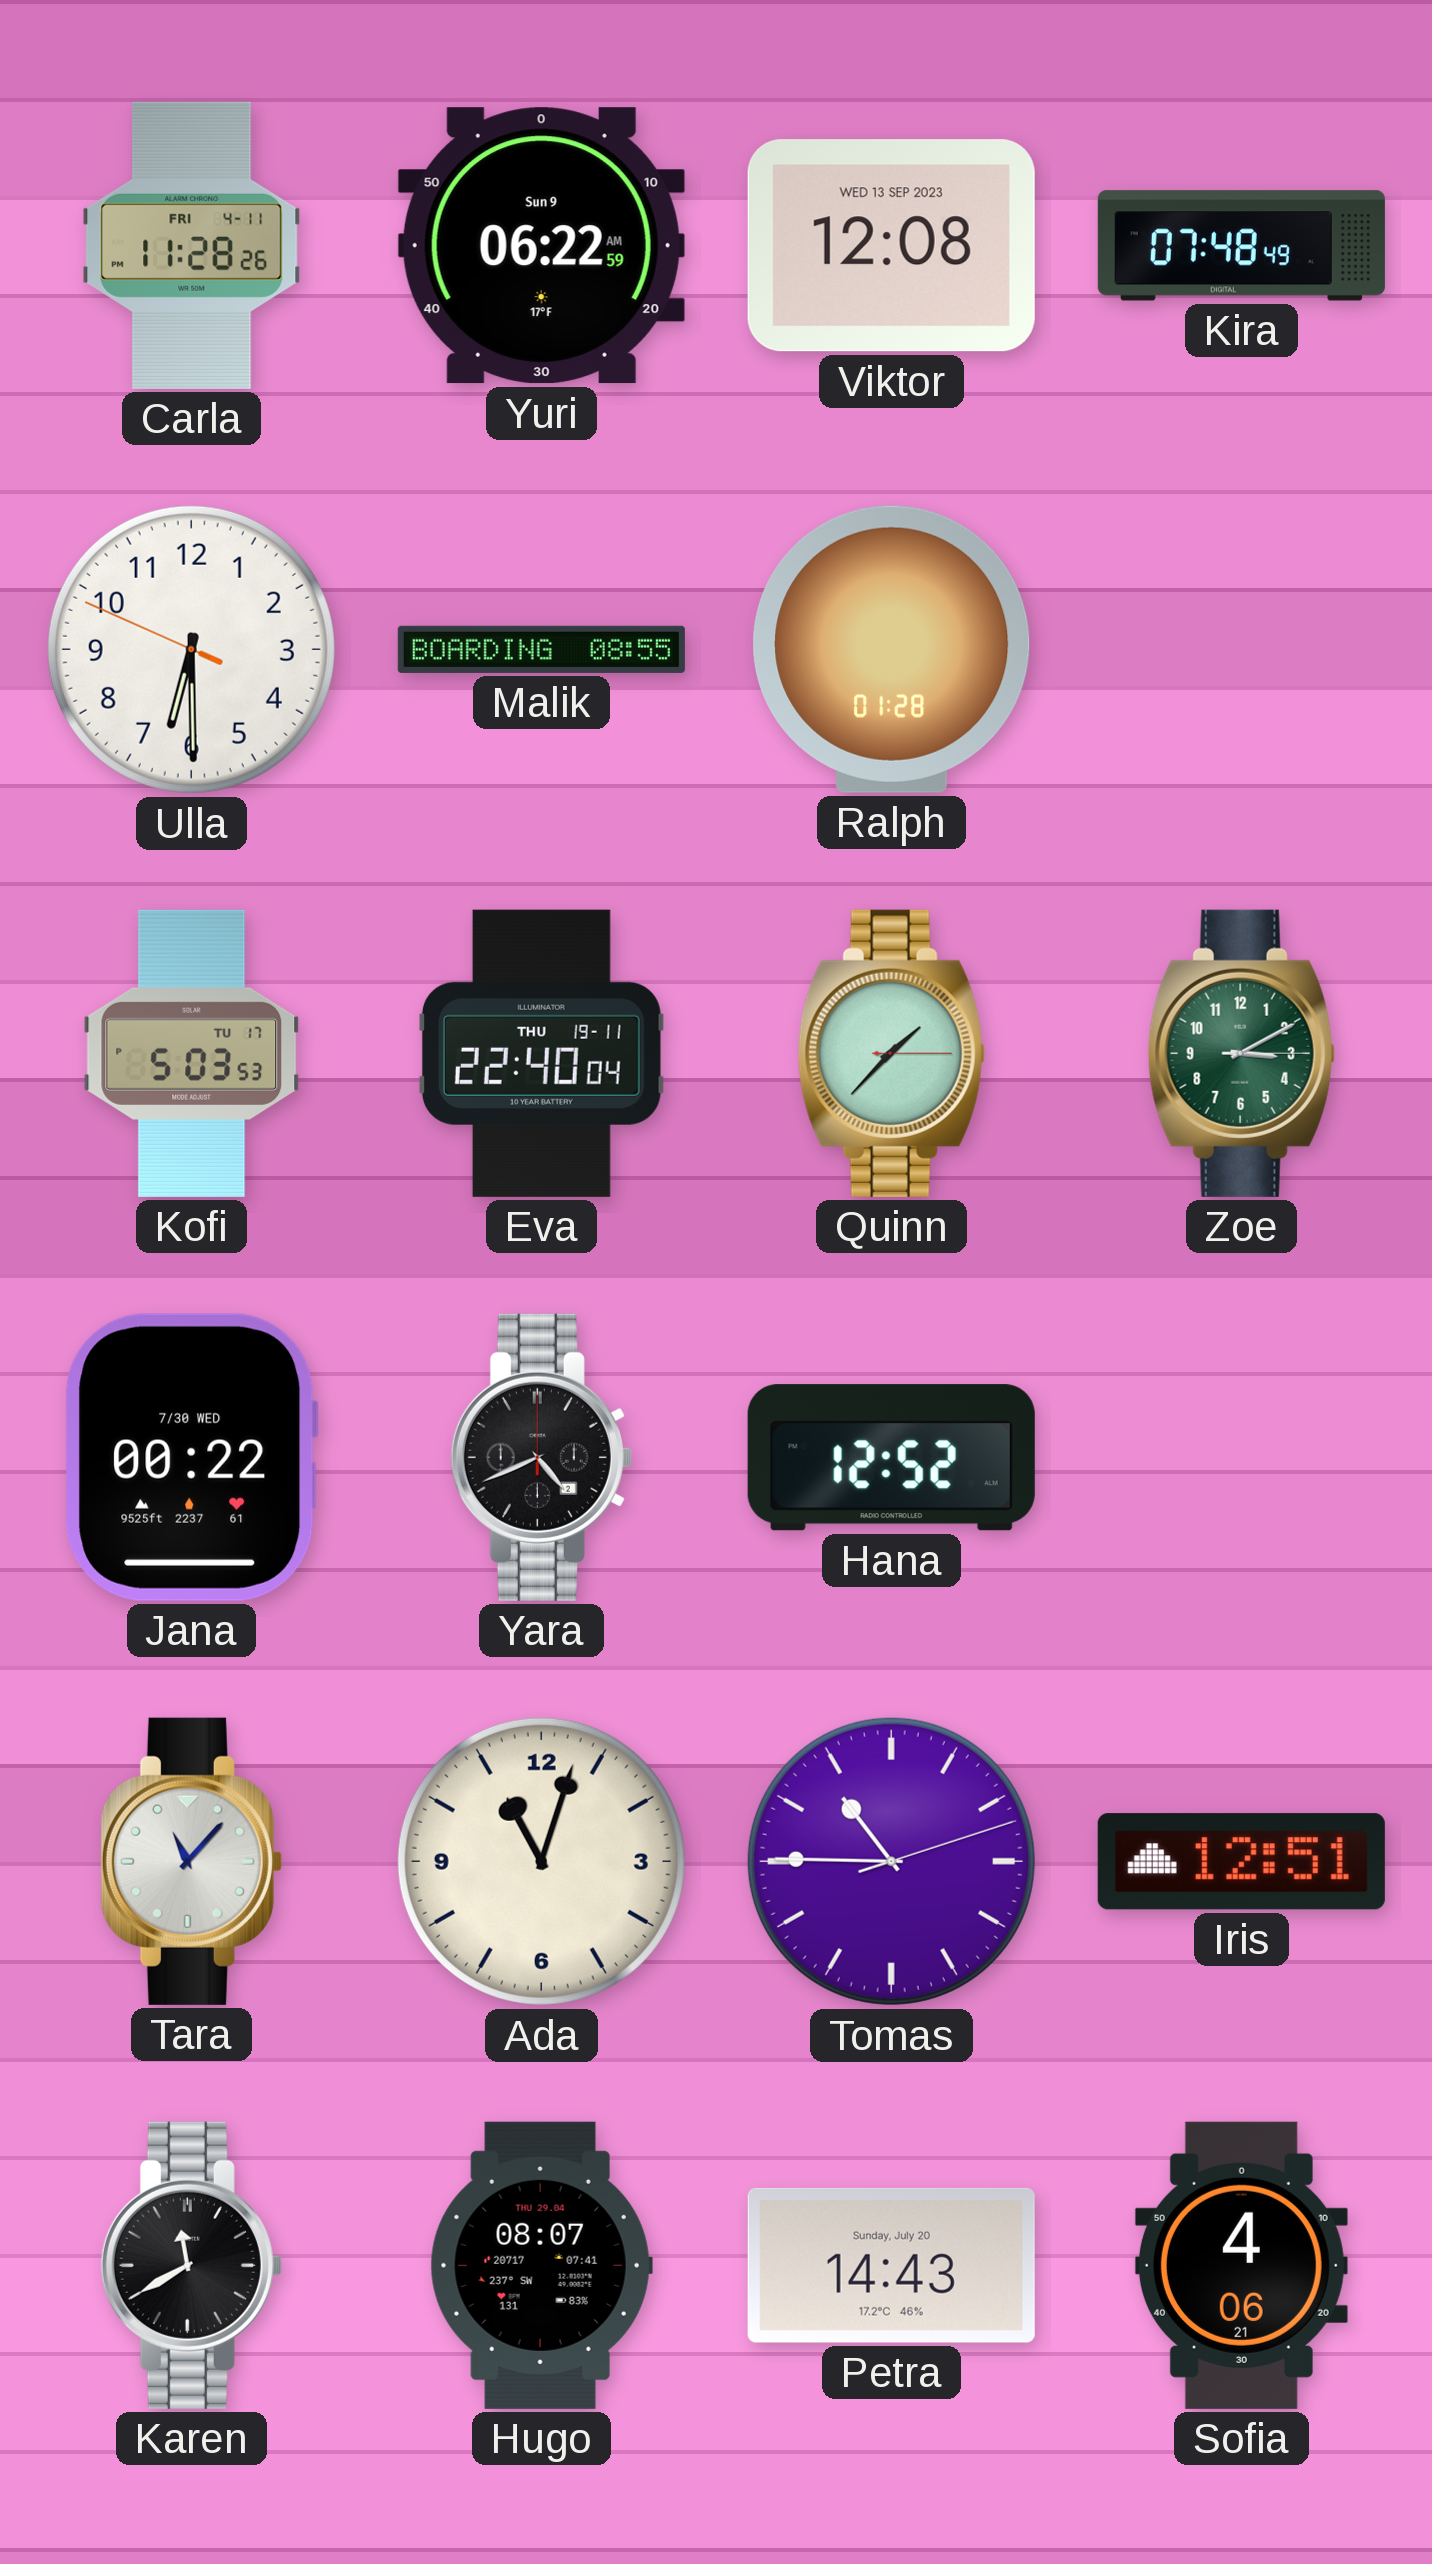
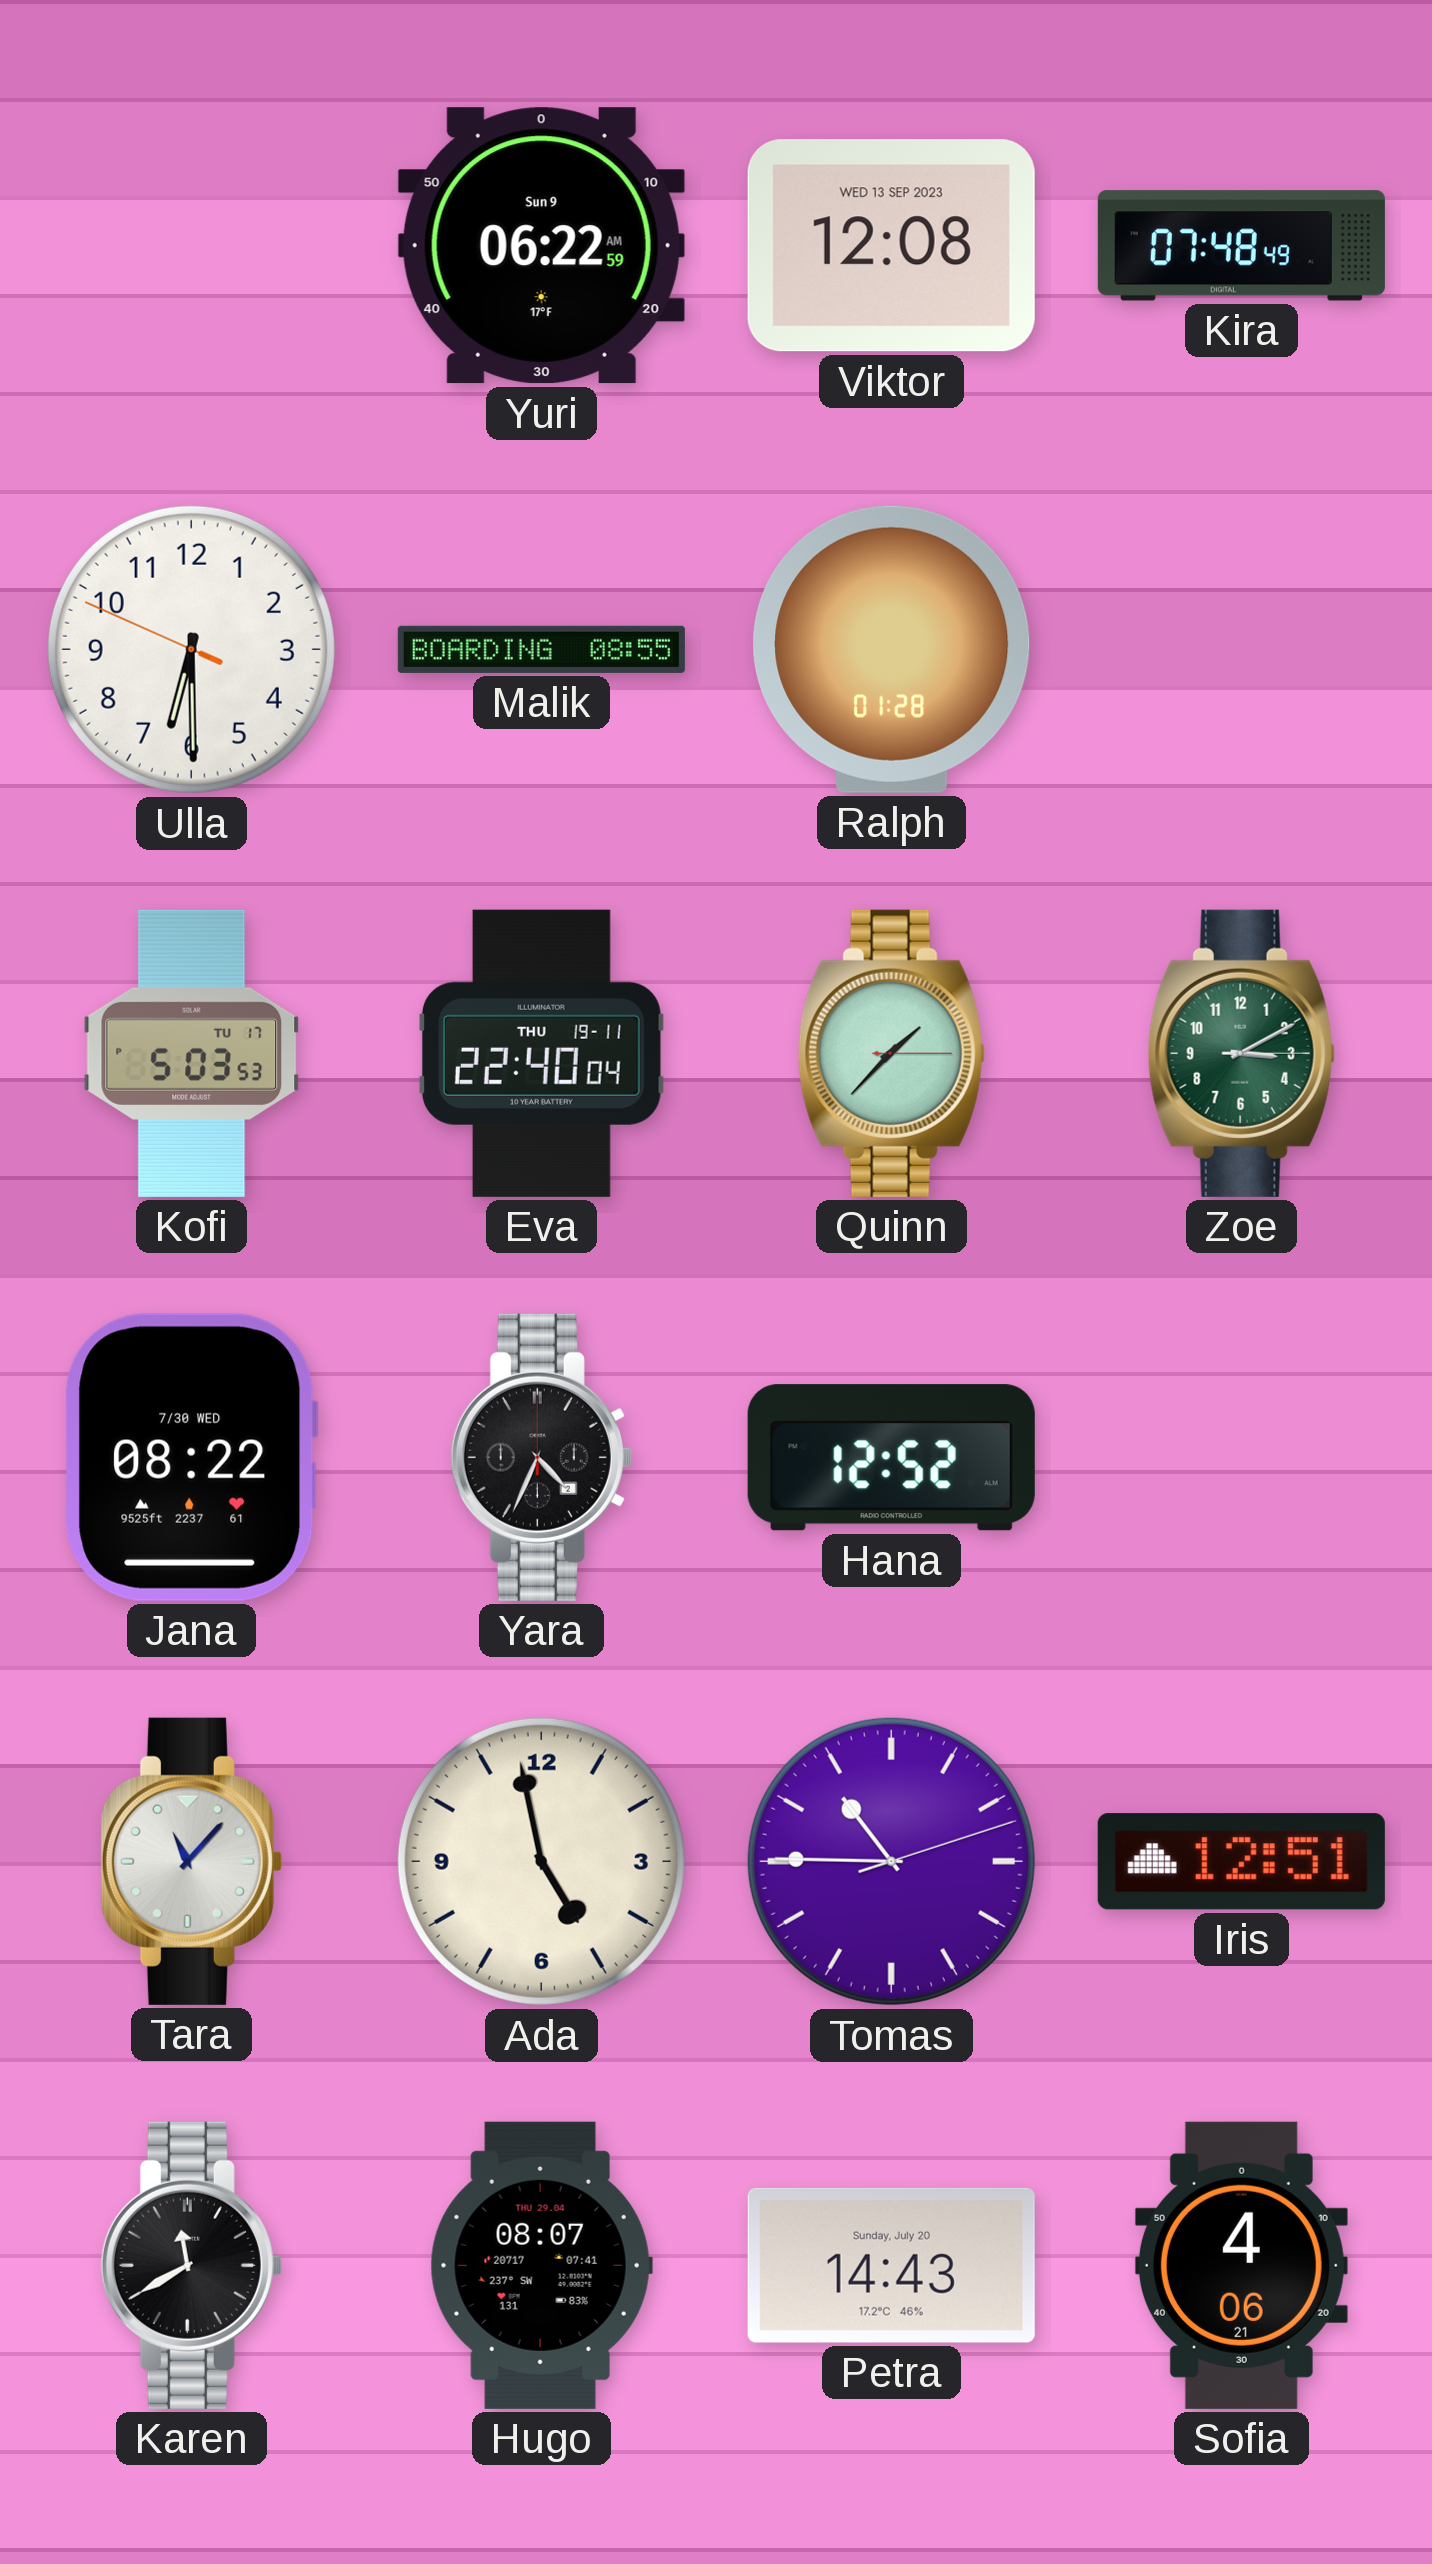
Carla: 11:28 -> none
Jana: 00:22 -> 08:22
Yara: 4:41 -> 4:34
Ada: 11:03 -> 4:58
